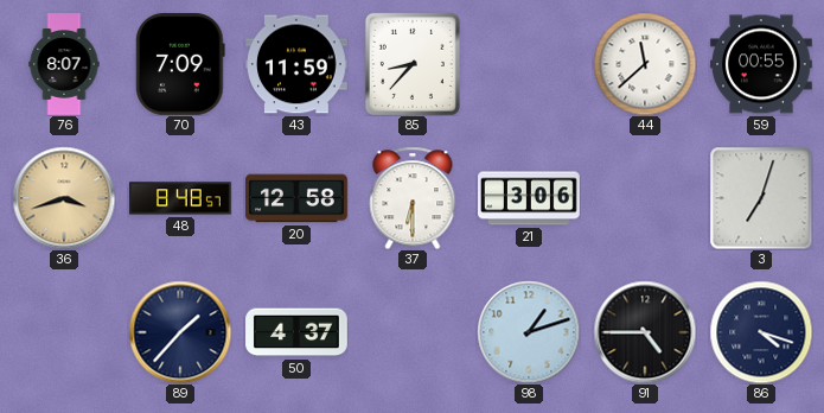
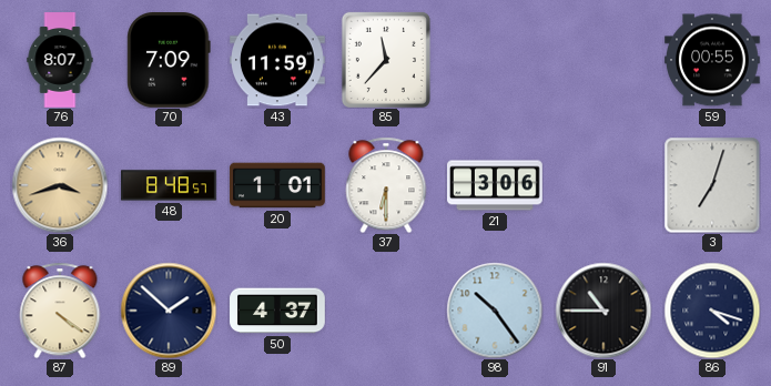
85: 8:37 -> 11:37
44: 11:38 -> none
20: 12:58 -> 1:01
87: none -> 4:21
89: 1:37 -> 1:52
98: 1:12 -> 10:24
91: 4:45 -> 10:45
